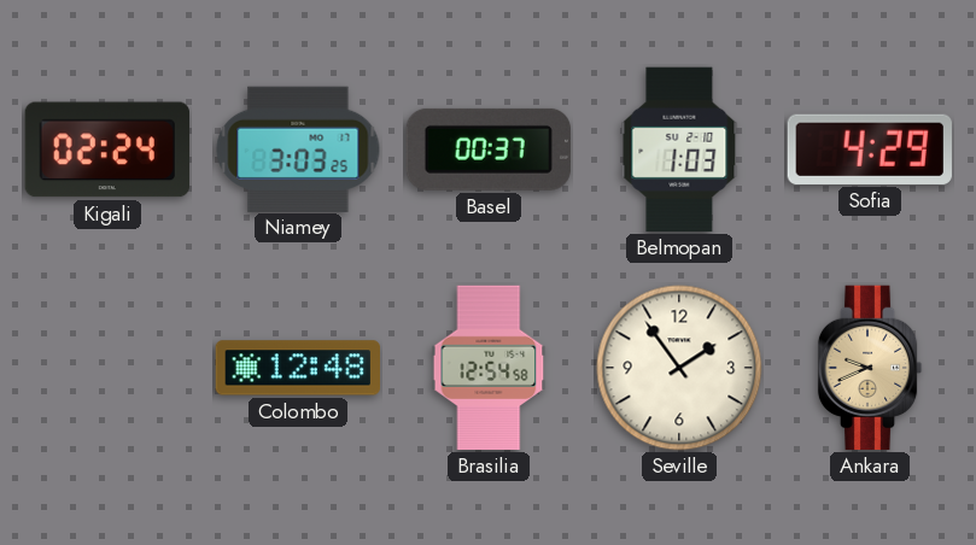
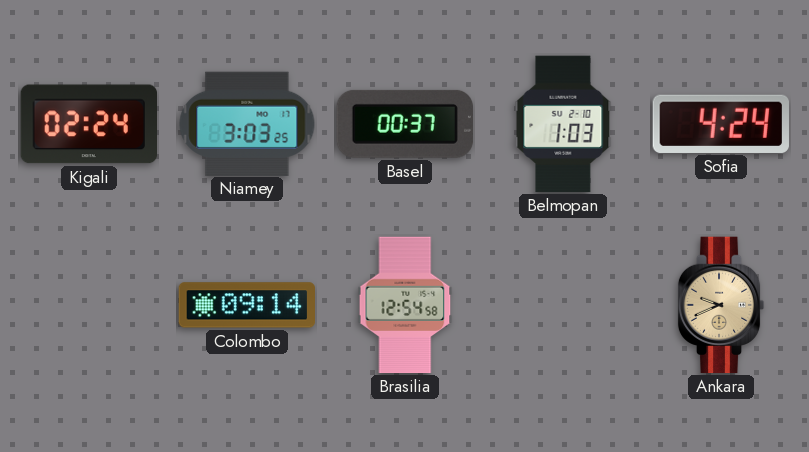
Sofia: 4:29 -> 4:24
Colombo: 12:48 -> 09:14
Seville: 1:54 -> none
